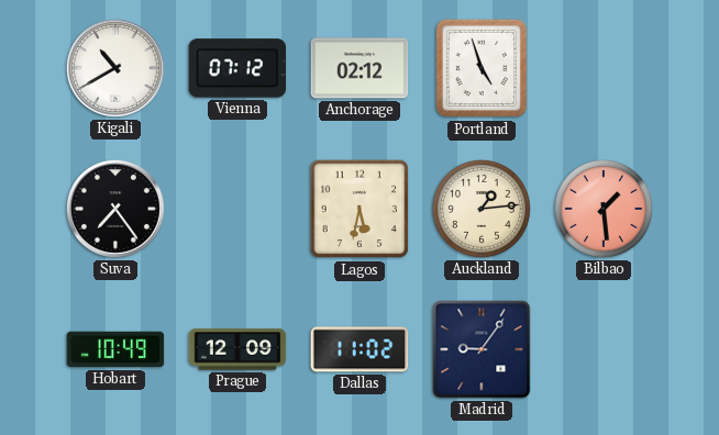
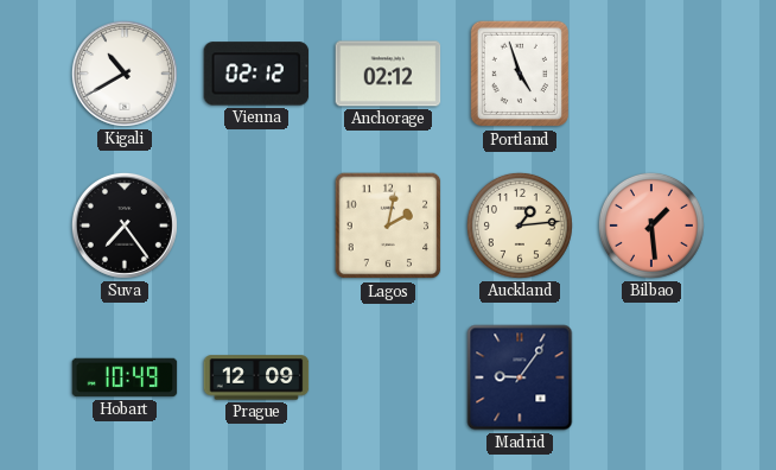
Vienna: 07:12 -> 02:12
Lagos: 5:32 -> 2:02
Dallas: 11:02 -> none
